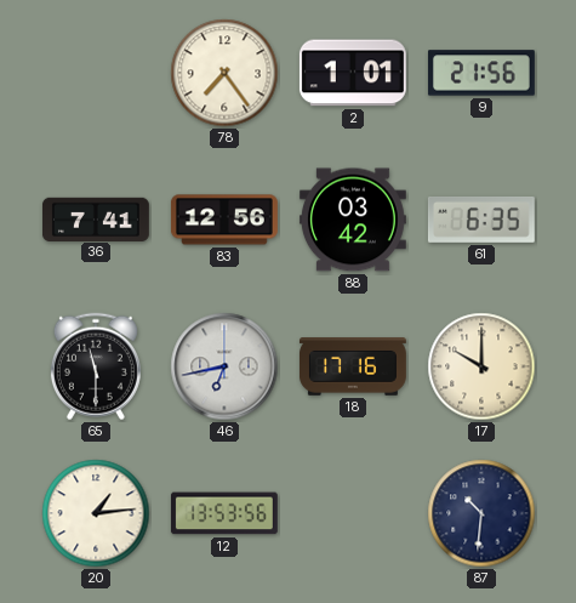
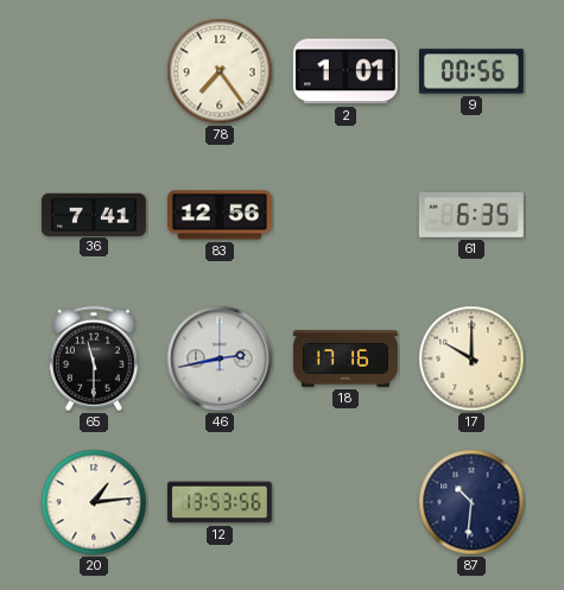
9: 21:56 -> 00:56
88: 03:42 -> none
46: 6:43 -> 2:43
